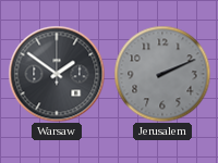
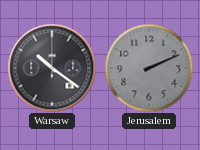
Warsaw: 1:51 -> 10:21
